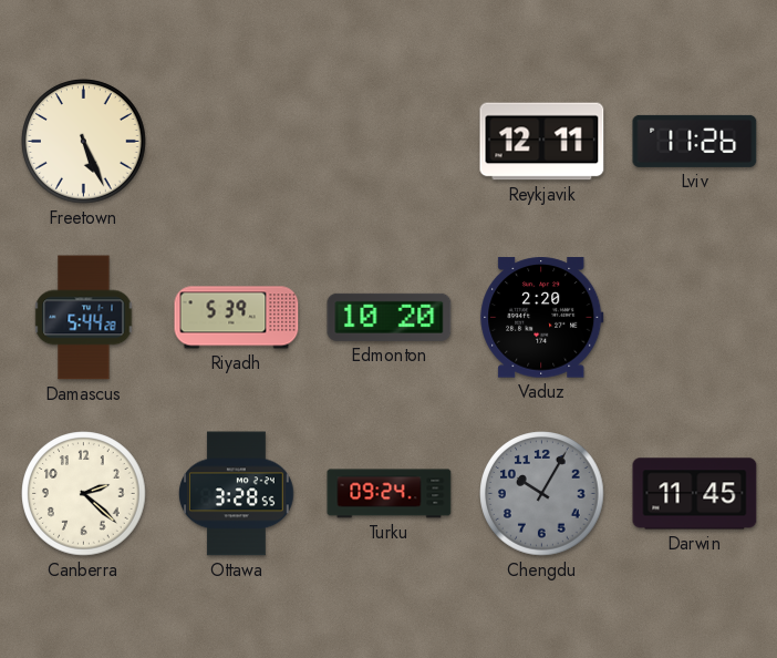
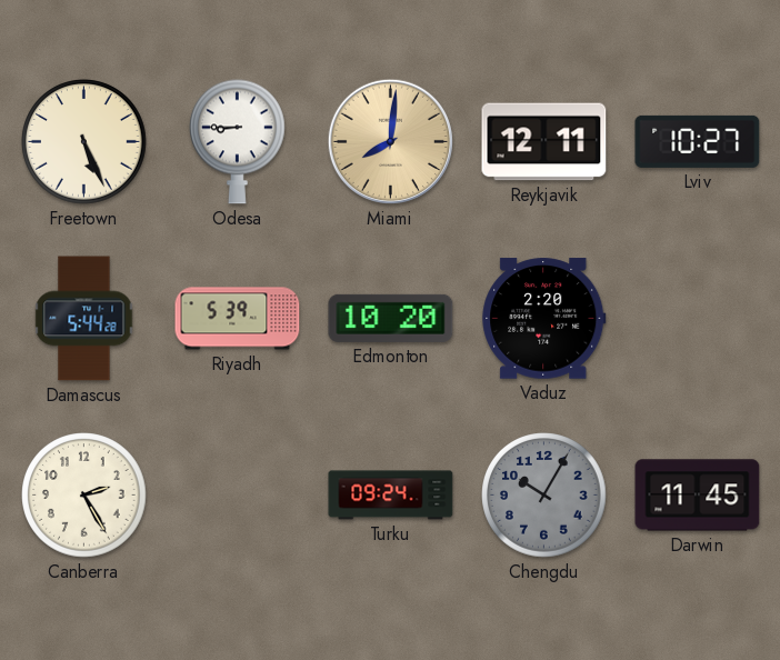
Odesa: none -> 8:45
Miami: none -> 8:01
Lviv: 11:26 -> 10:27
Canberra: 2:22 -> 2:25
Ottawa: 3:28 -> none
